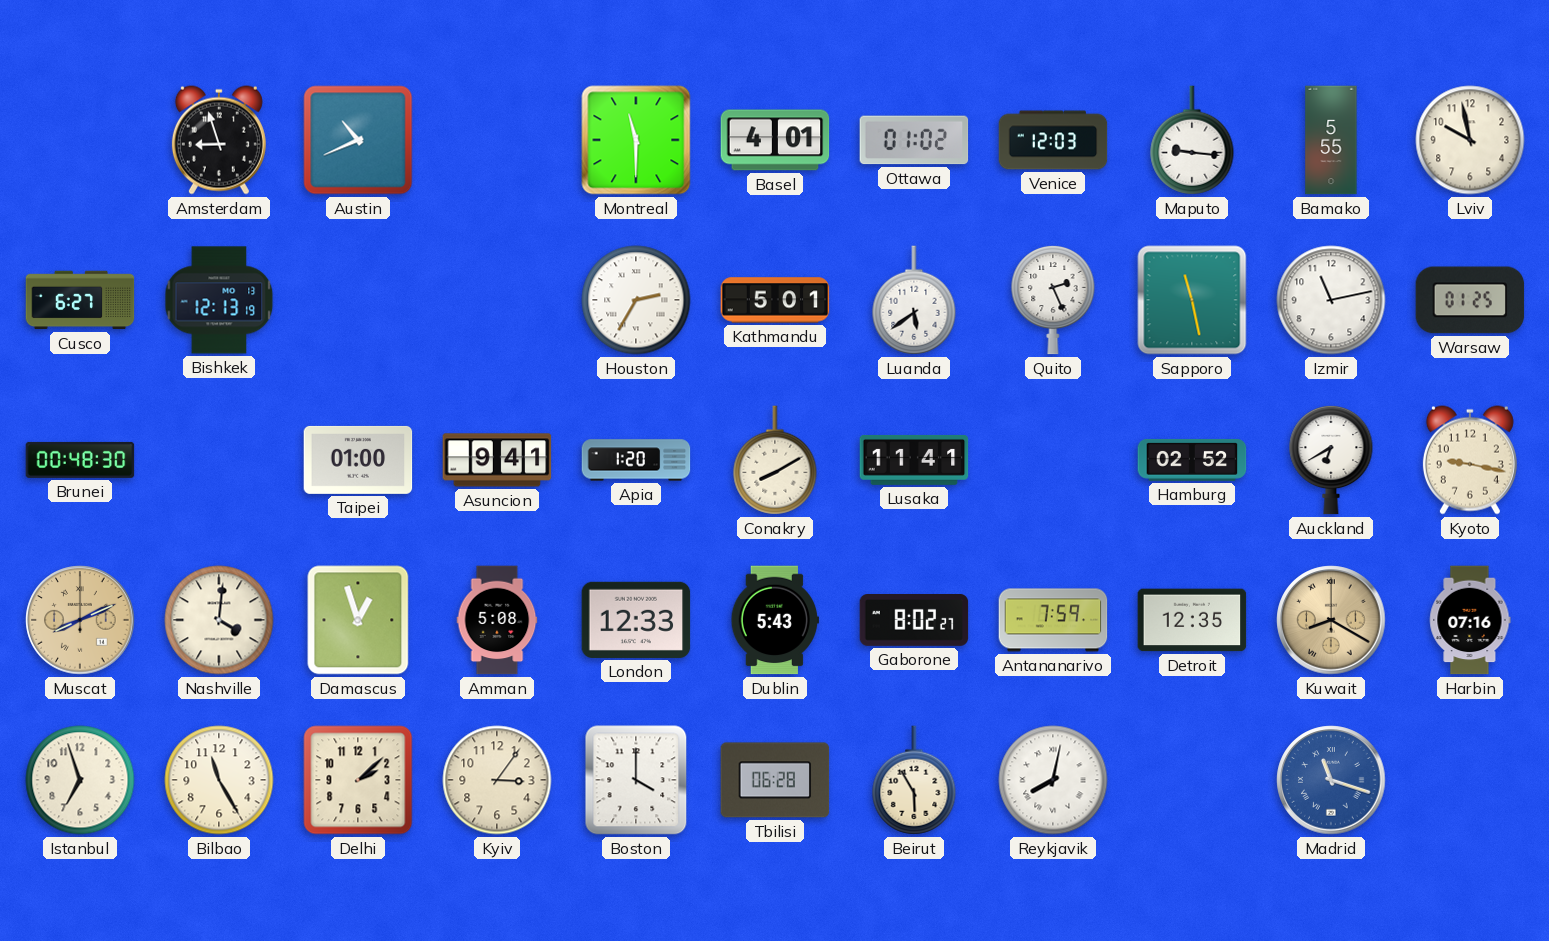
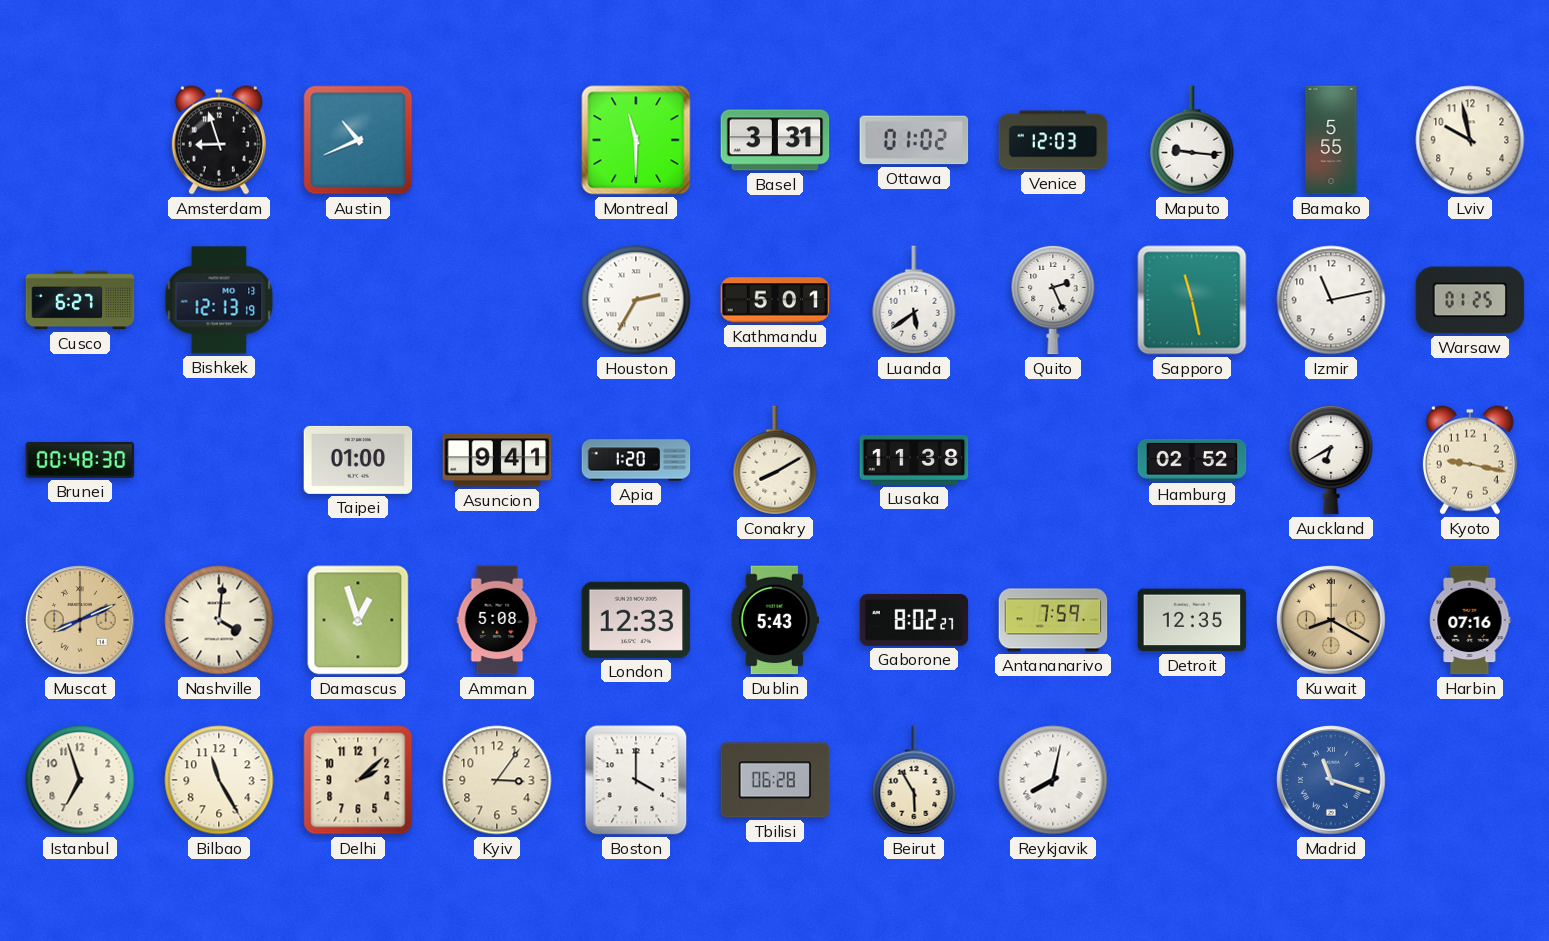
Basel: 4:01 -> 3:31
Lusaka: 11:41 -> 11:38
